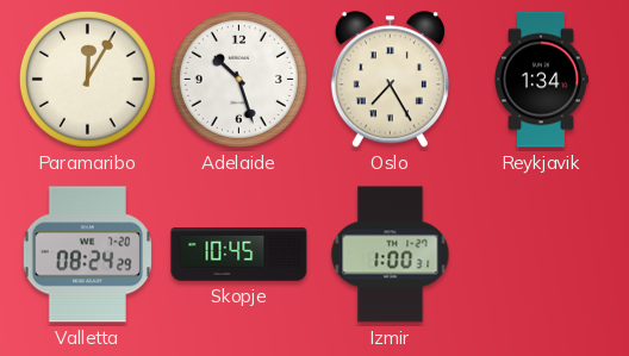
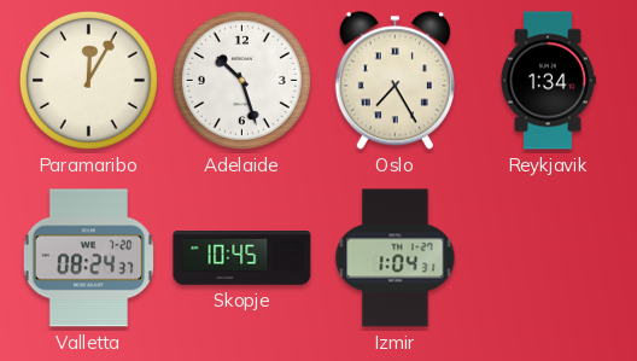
Valletta: 08:24:29 -> 08:24:37
Izmir: 1:00 -> 1:04
